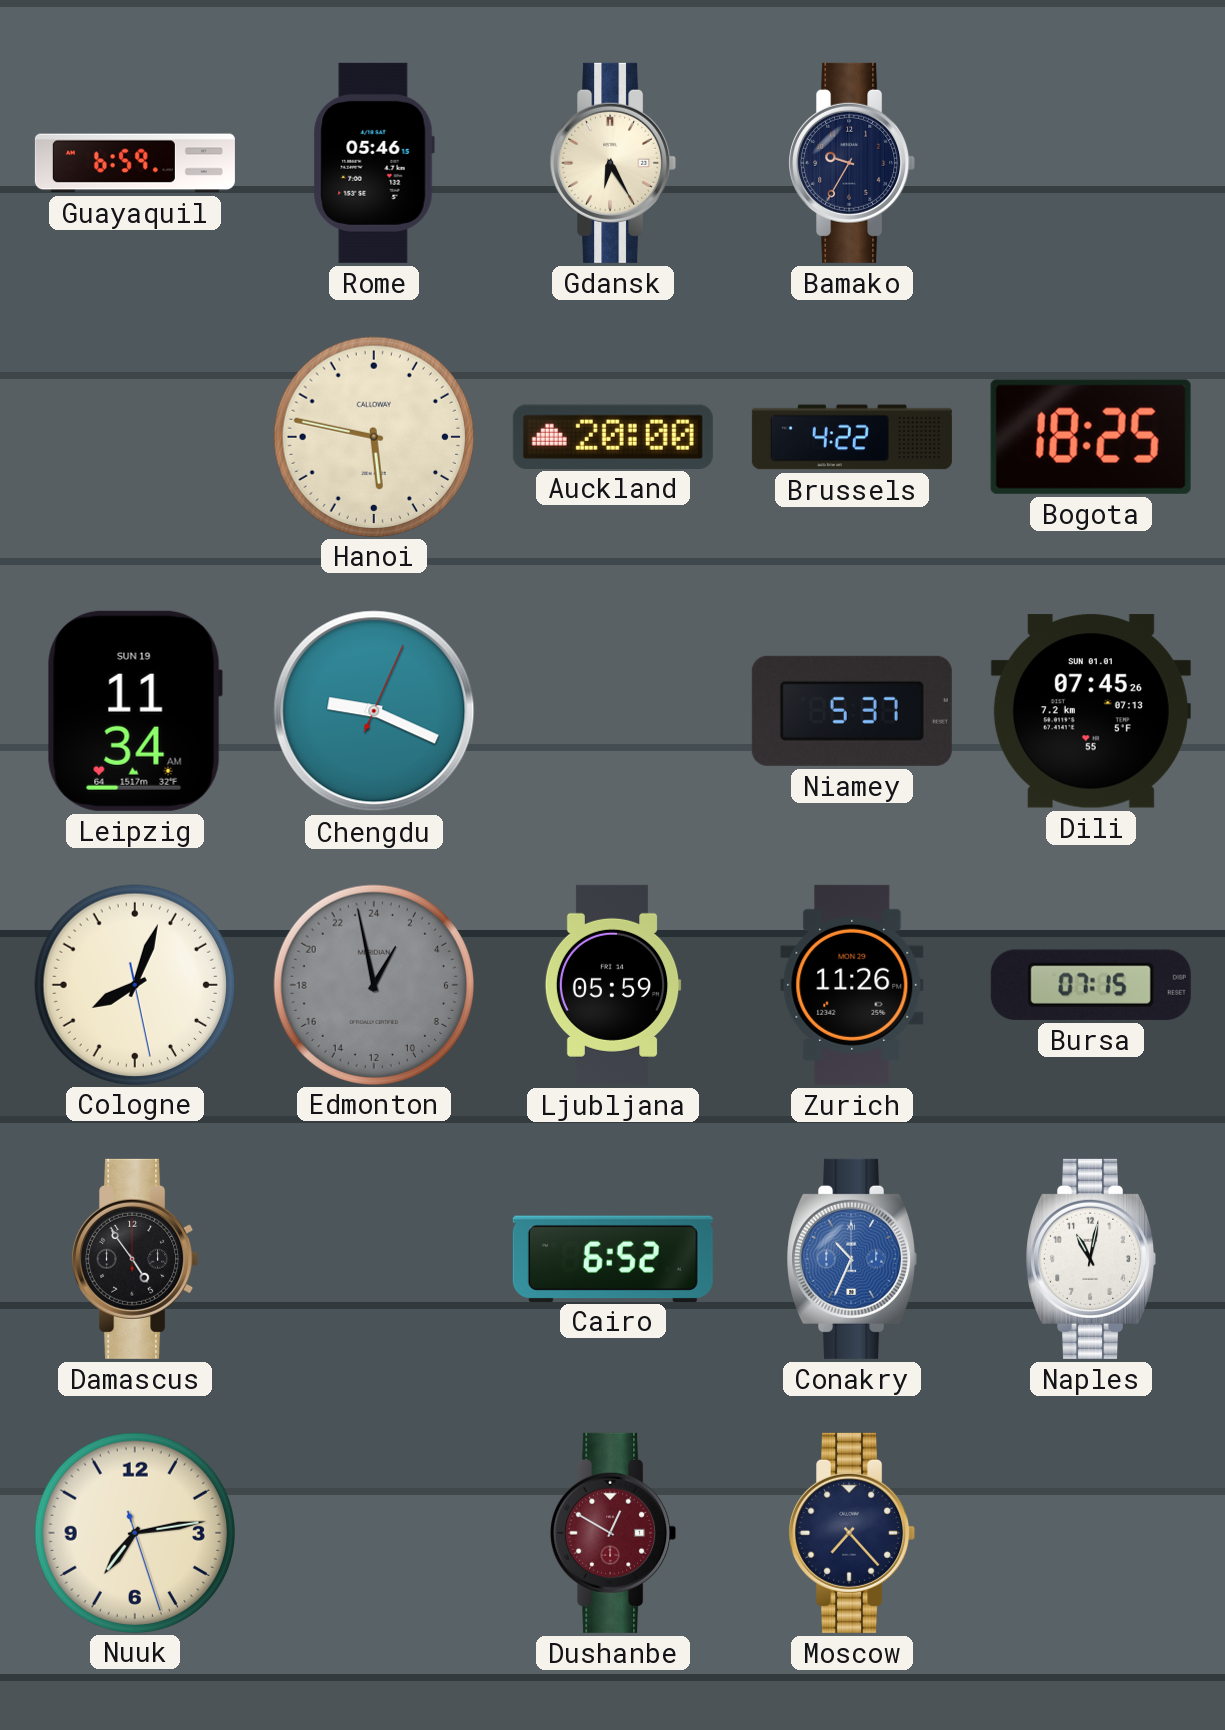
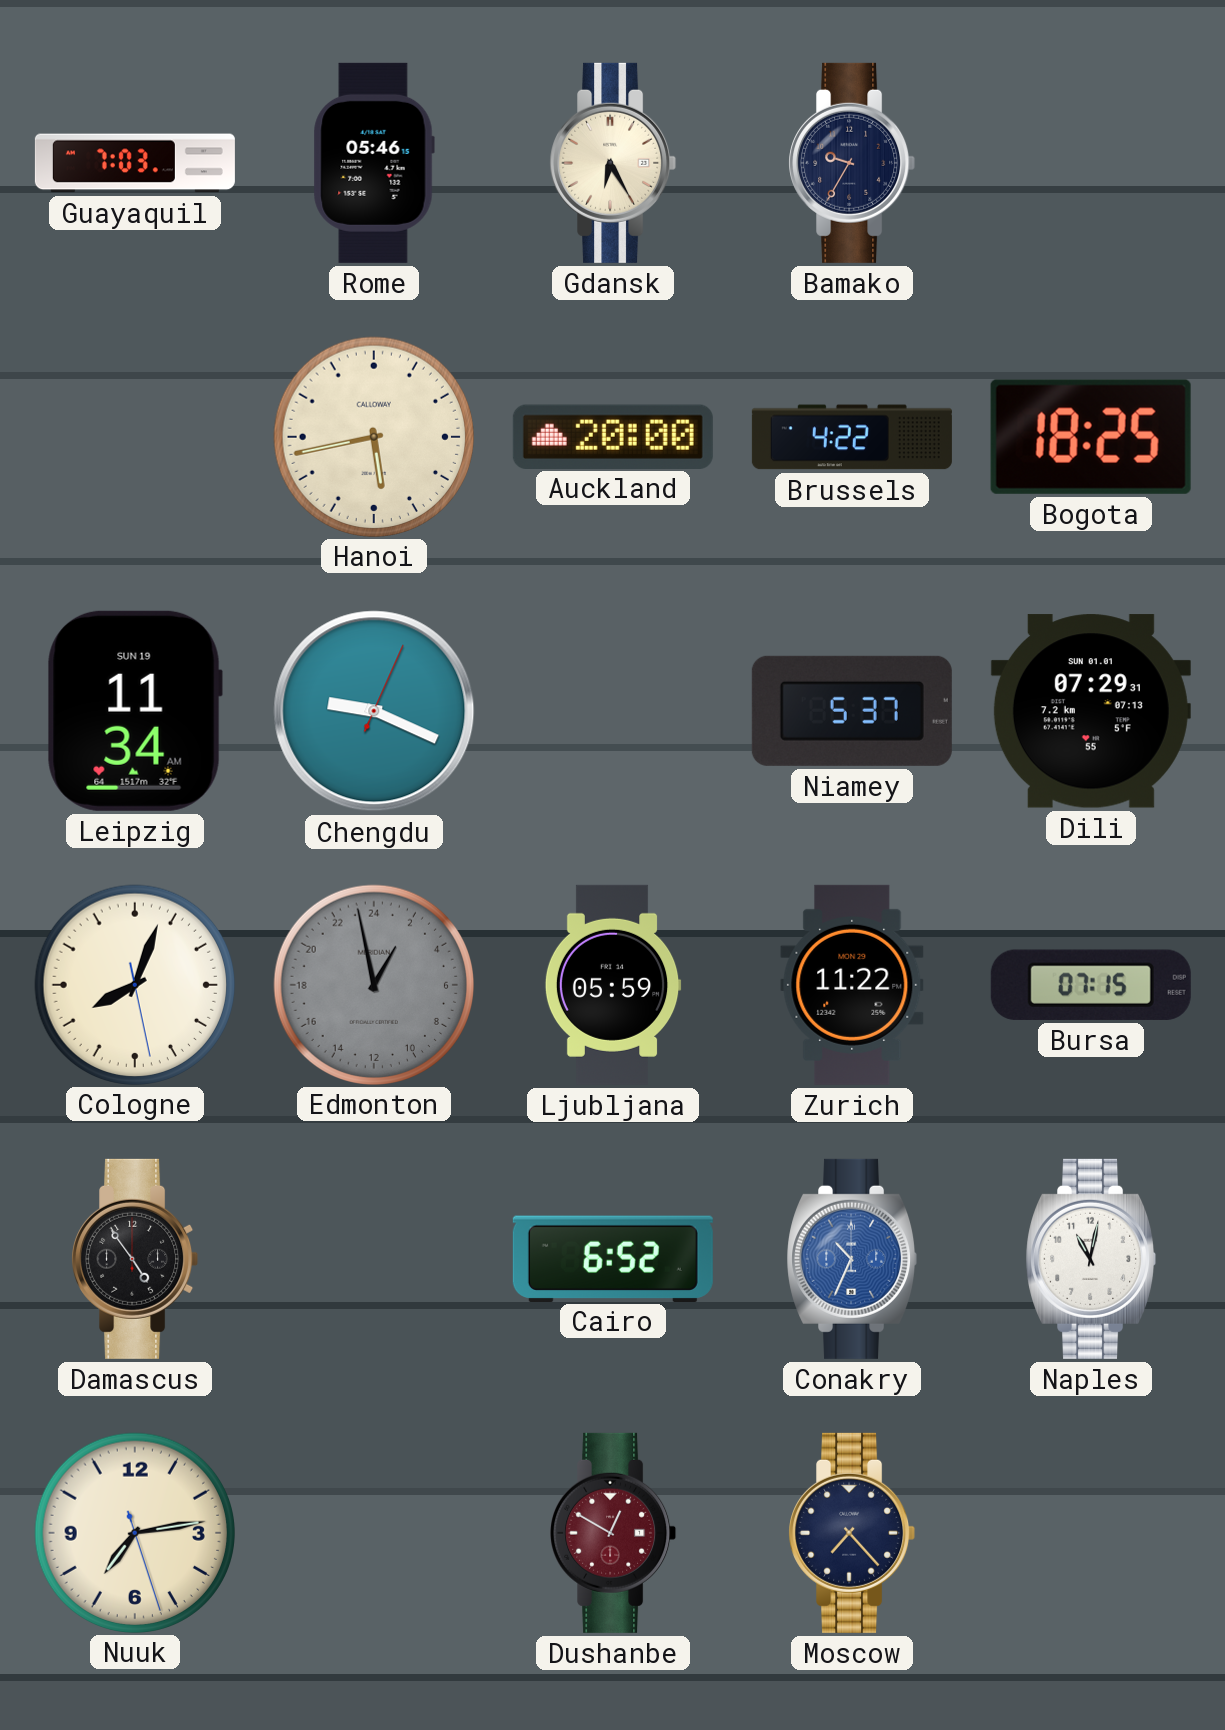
Guayaquil: 6:59 -> 7:03
Hanoi: 5:47 -> 5:43
Dili: 07:45 -> 07:29
Zurich: 11:26 -> 11:22
